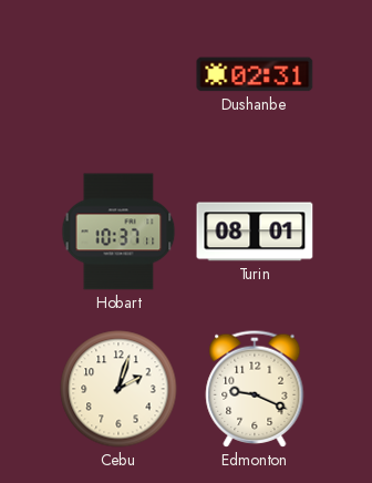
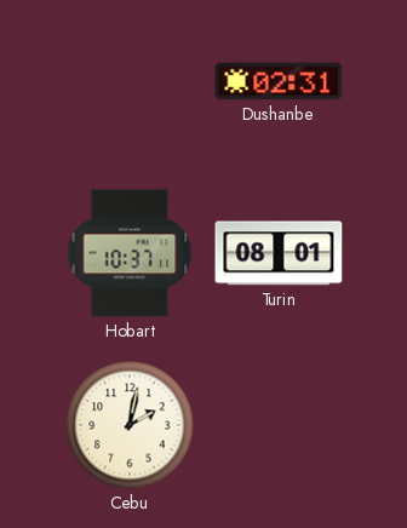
Cebu: 2:03 -> 2:02
Edmonton: 9:19 -> none
